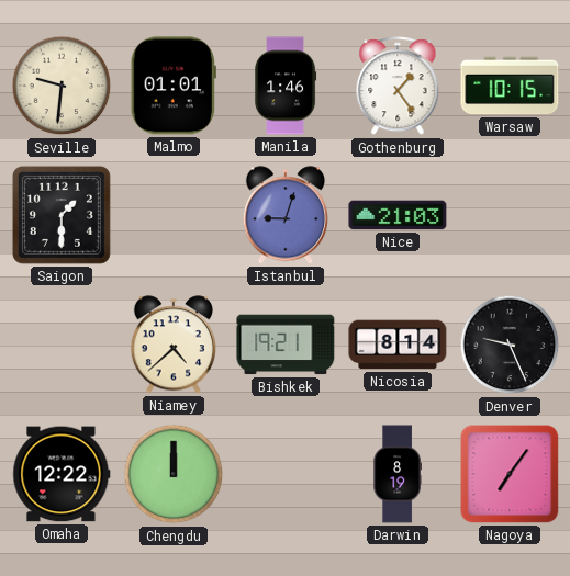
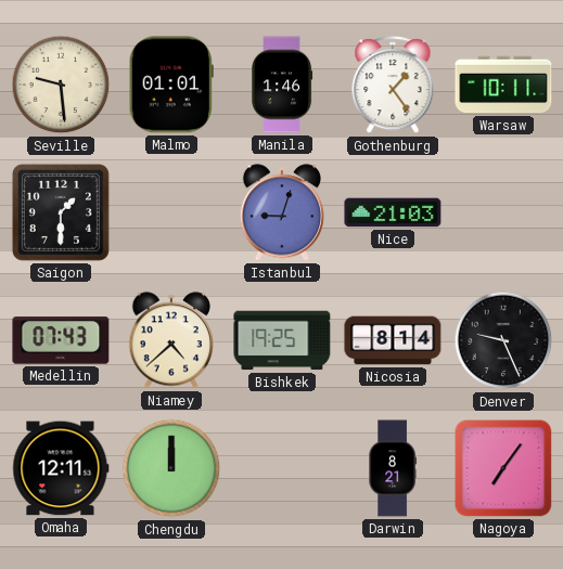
Seville: 9:31 -> 9:29
Warsaw: 10:15 -> 10:11
Medellin: none -> 07:43
Bishkek: 19:21 -> 19:25
Omaha: 12:22 -> 12:11
Darwin: 8:19 -> 8:21
